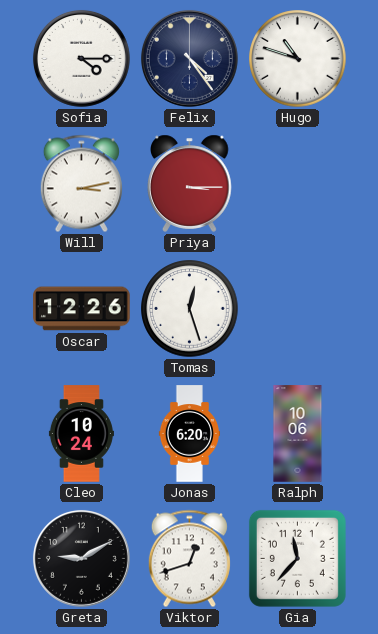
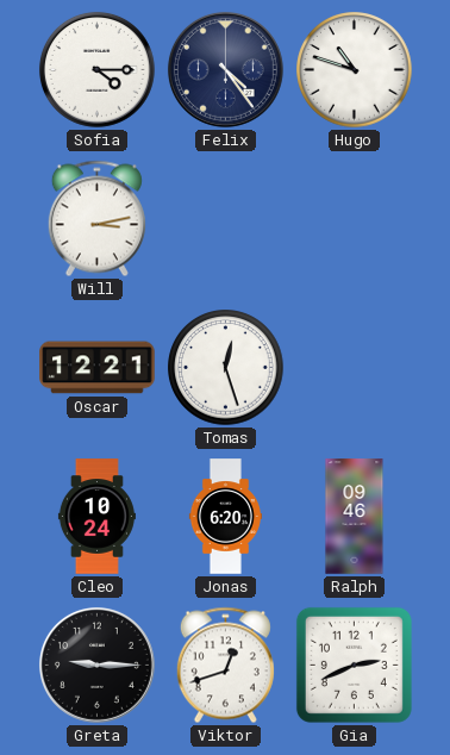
Priya: 3:15 -> none
Oscar: 12:26 -> 12:21
Ralph: 10:06 -> 09:46
Greta: 9:10 -> 9:15
Gia: 11:37 -> 2:41
